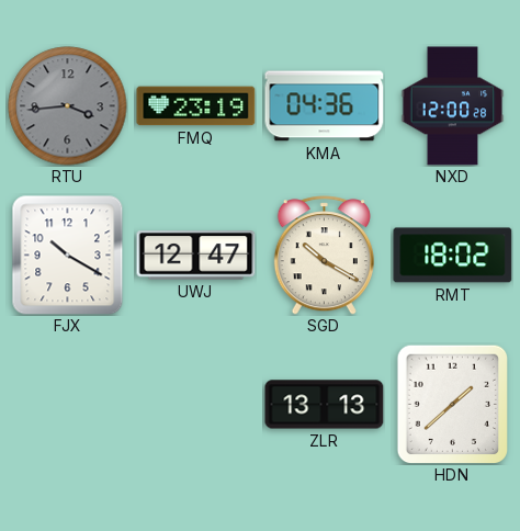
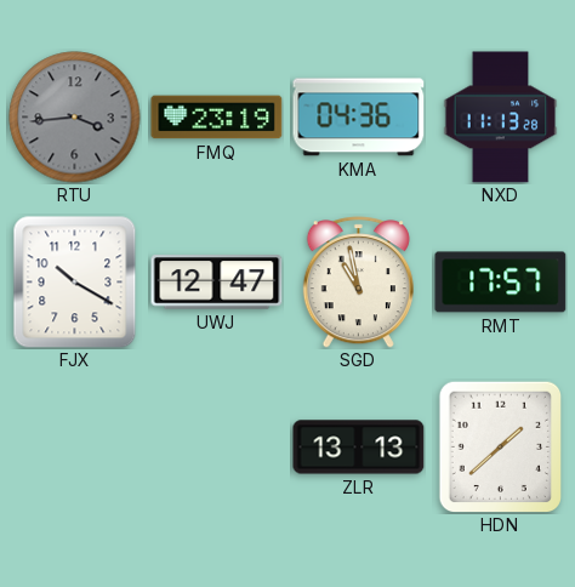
NXD: 12:00 -> 11:13
SGD: 10:20 -> 10:58
RMT: 18:02 -> 17:57
